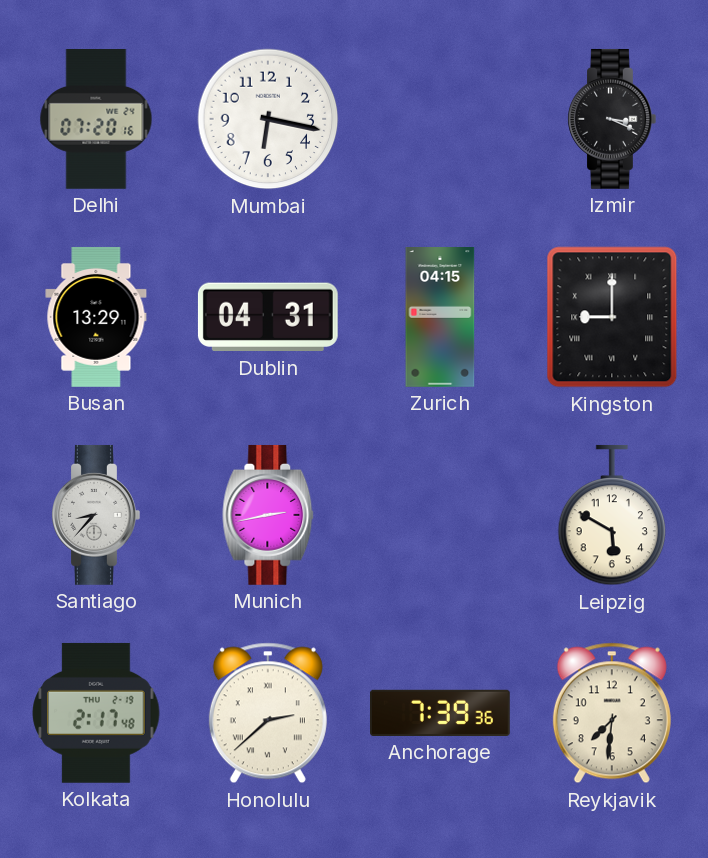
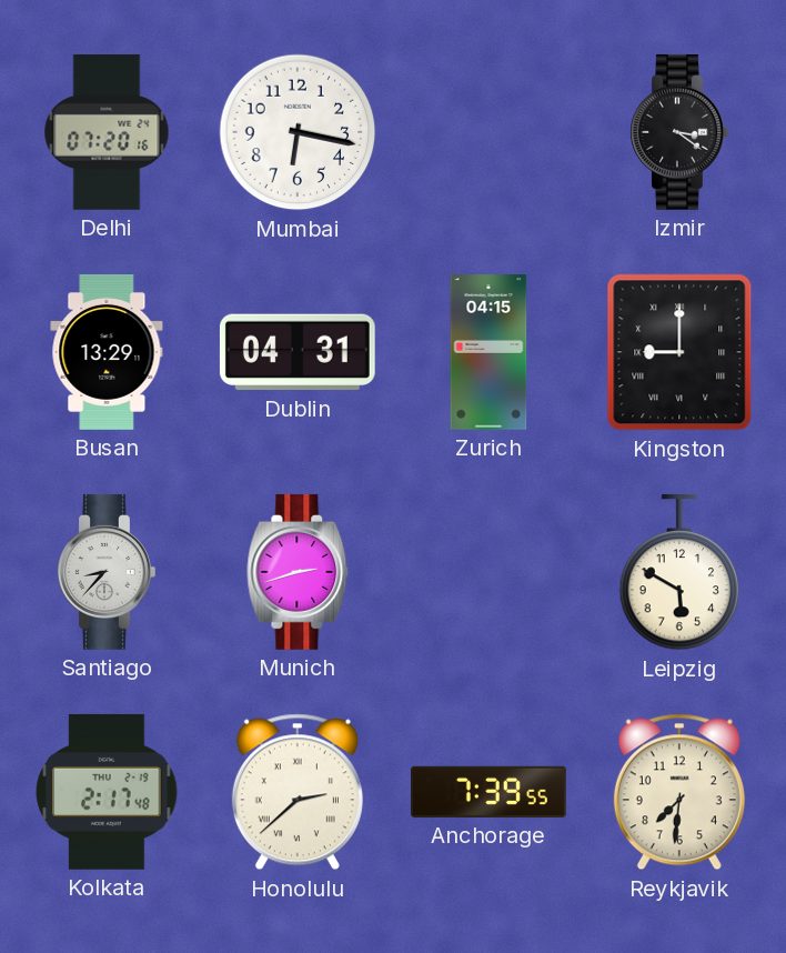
Izmir: 3:19 -> 3:21
Munich: 2:43 -> 2:42
Anchorage: 7:39:36 -> 7:39:55
